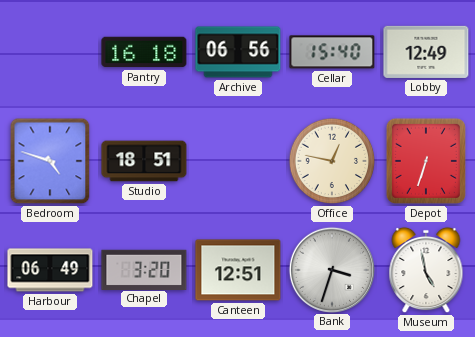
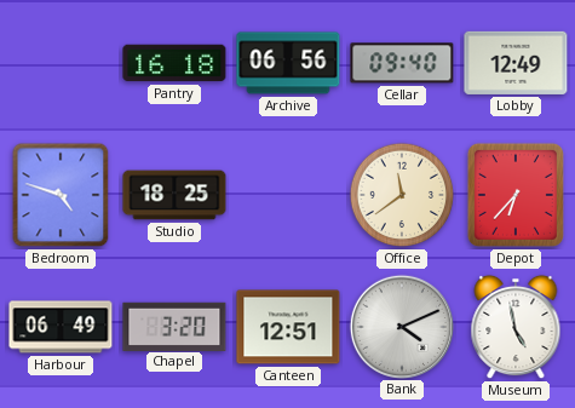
Cellar: 15:40 -> 09:40
Studio: 18:51 -> 18:25
Office: 12:47 -> 11:39
Depot: 6:33 -> 6:37
Bank: 3:33 -> 4:11
